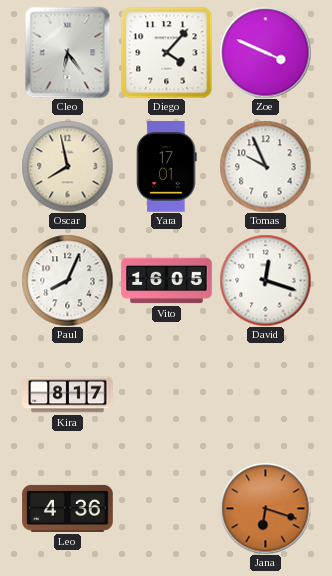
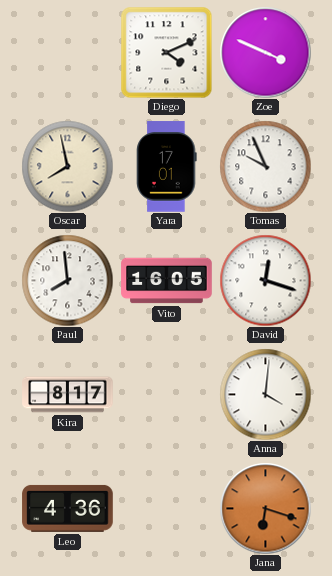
Cleo: 6:24 -> none
Diego: 4:07 -> 4:11
Paul: 8:04 -> 7:59
Anna: none -> 4:01
